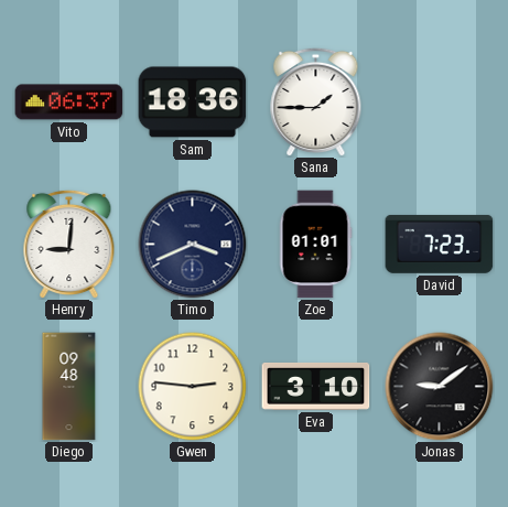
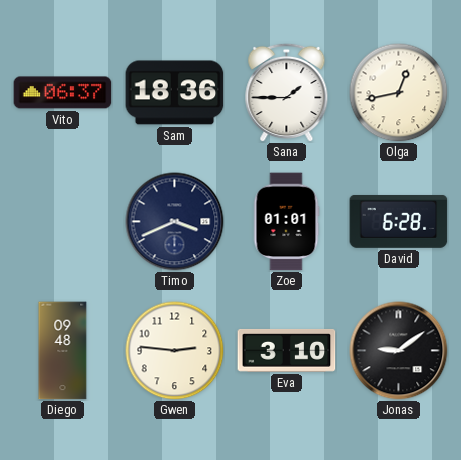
Olga: none -> 12:43
Henry: 9:01 -> none
David: 7:23 -> 6:28
